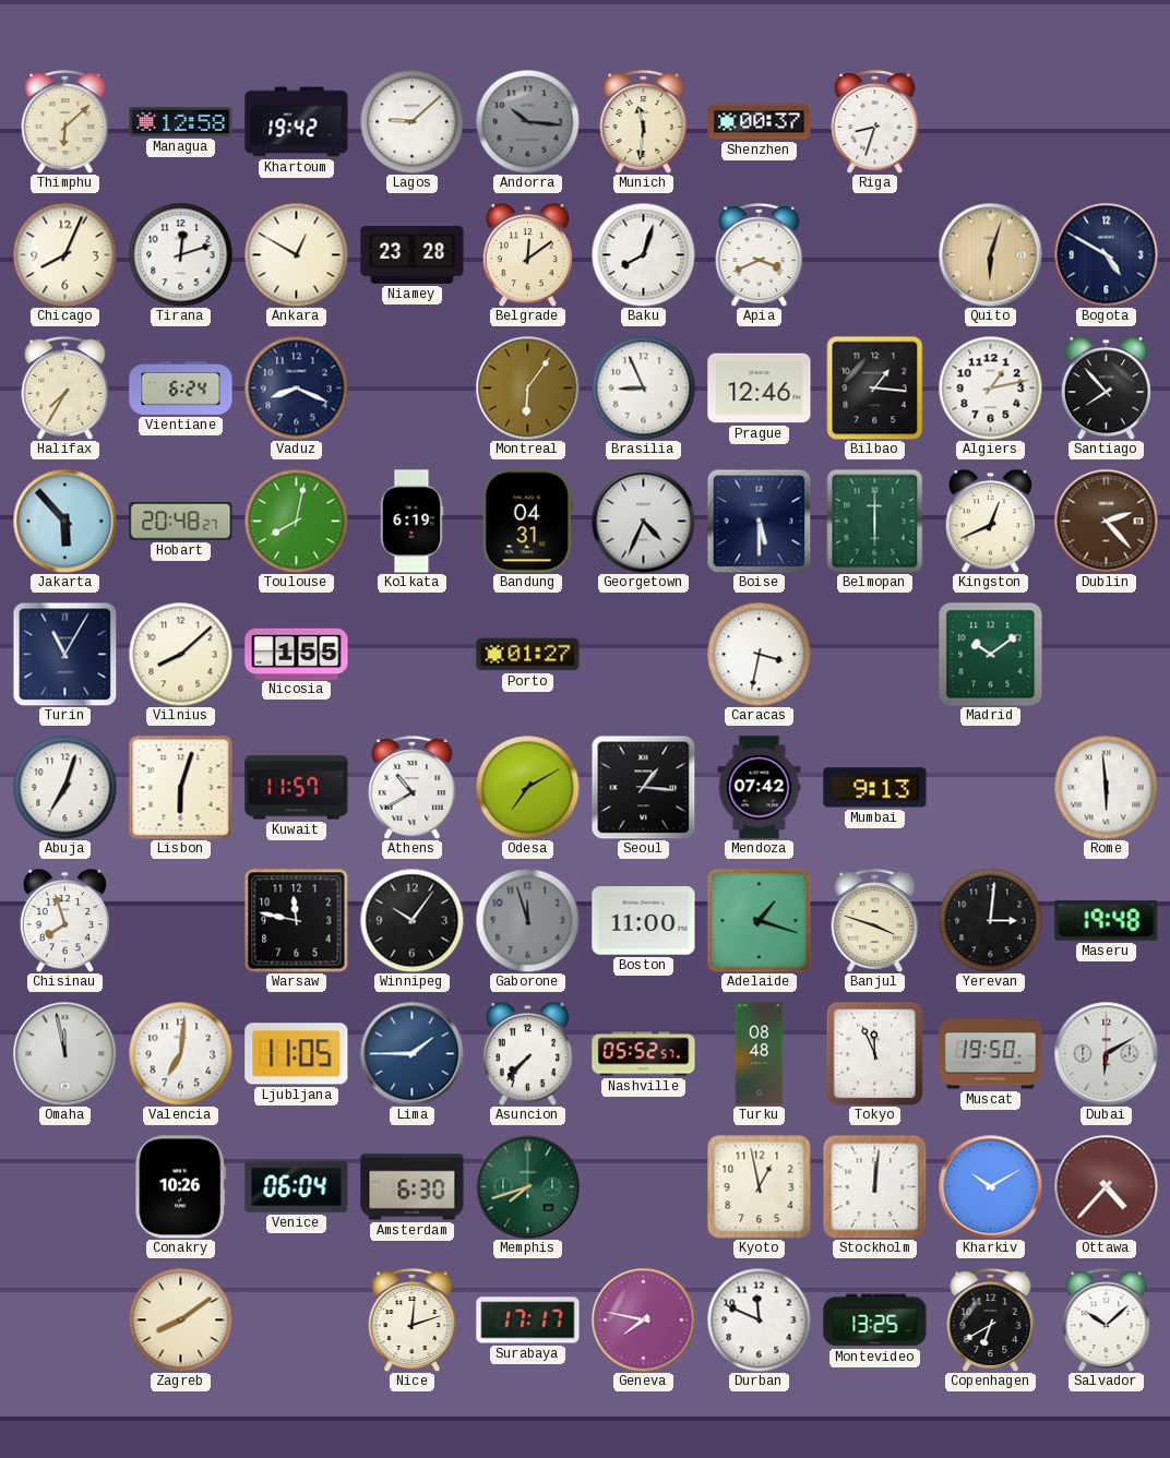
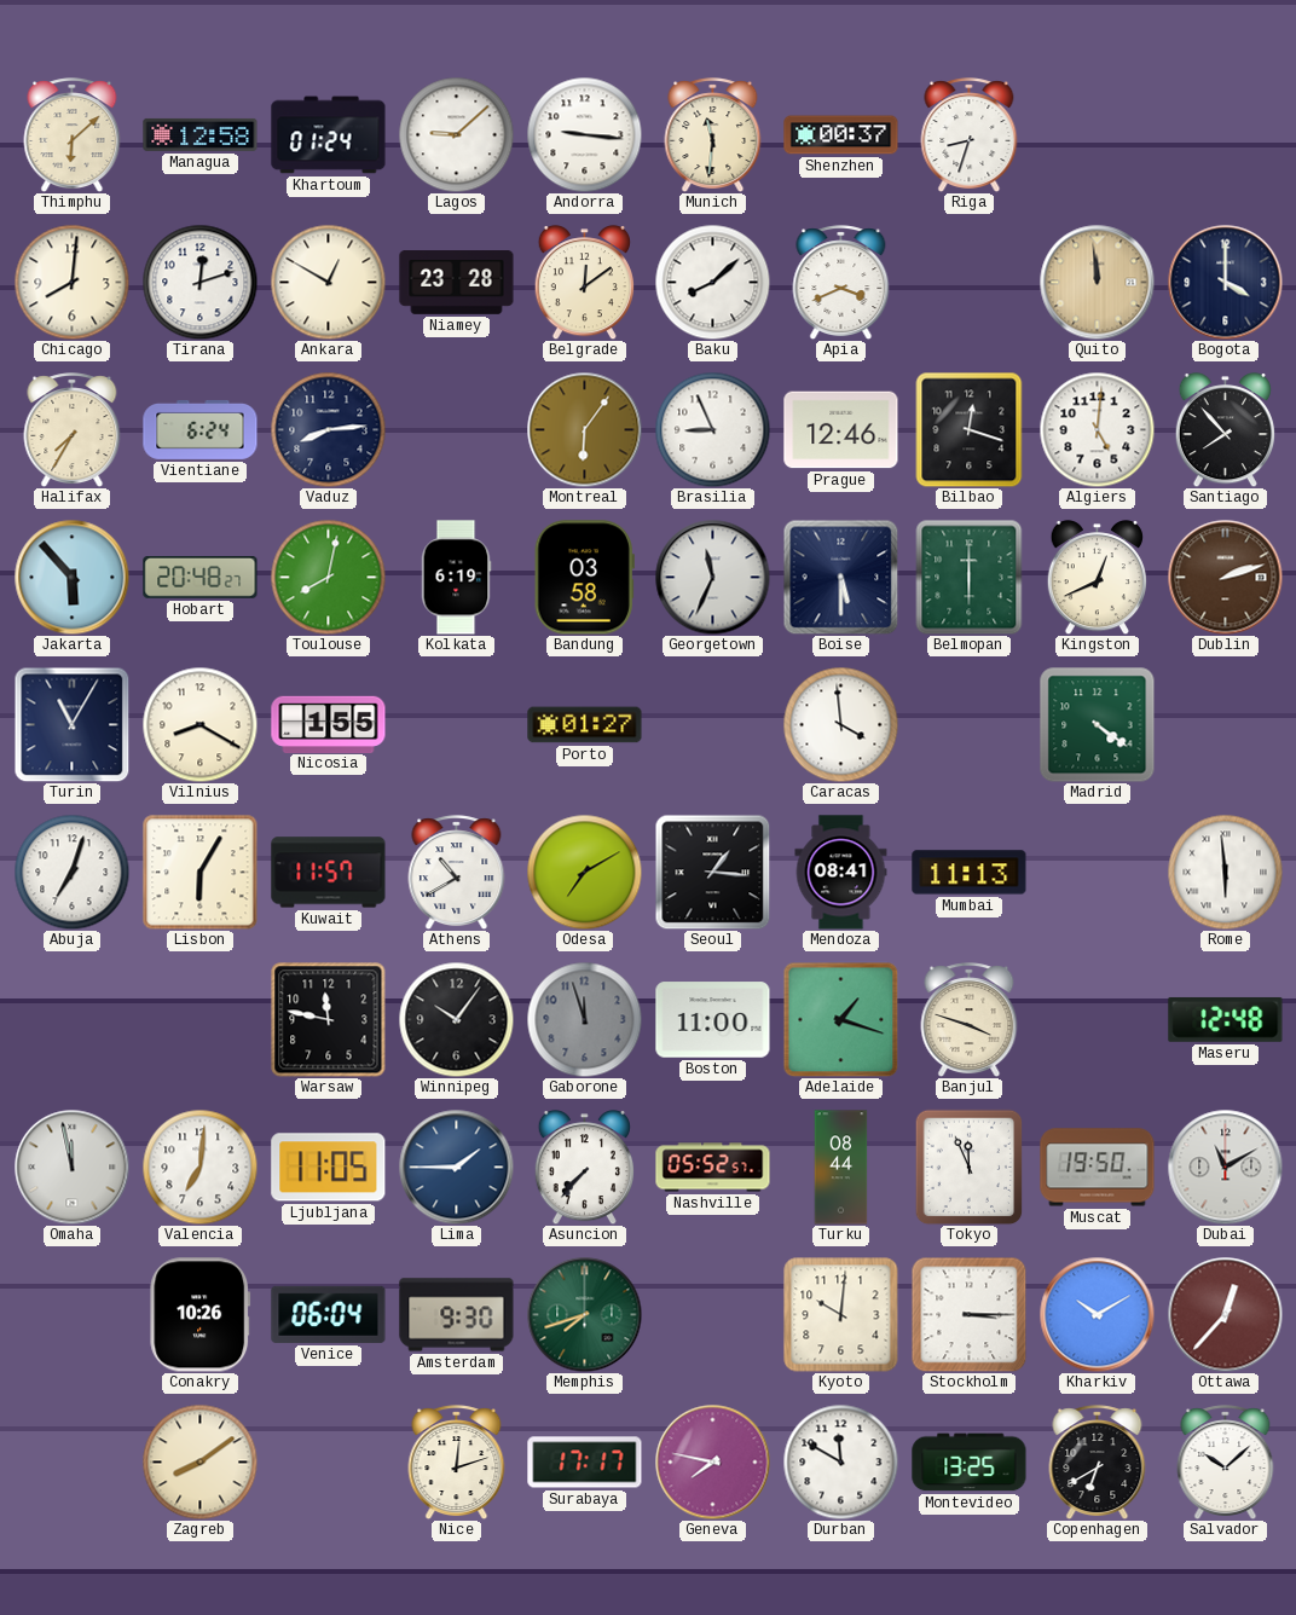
Khartoum: 19:42 -> 01:24
Andorra: 10:16 -> 9:16
Andorra dial: grey -> white
Chicago: 8:04 -> 8:01
Baku: 8:03 -> 8:08
Quito: 6:03 -> 11:59
Bogota: 4:50 -> 4:00
Vaduz: 8:19 -> 8:14
Bilbao: 1:16 -> 12:18
Algiers: 1:13 -> 5:01
Bandung: 04:31 -> 03:58
Georgetown: 4:34 -> 11:34
Dublin: 2:23 -> 2:12
Vilnius: 8:08 -> 8:20
Caracas: 3:32 -> 3:59
Madrid: 10:09 -> 4:21
Lisbon: 6:03 -> 6:05
Mendoza: 07:42 -> 08:41
Mumbai: 9:13 -> 11:13
Chisinau: 7:57 -> none
Yerevan: 3:01 -> none
Maseru: 19:48 -> 12:48
Turku: 08:48 -> 08:44
Dubai: 6:10 -> 11:10
Amsterdam: 6:30 -> 9:30
Kyoto: 12:58 -> 10:01
Stockholm: 12:01 -> 3:15
Ottawa: 4:37 -> 12:37
Durban: 11:49 -> 11:50
